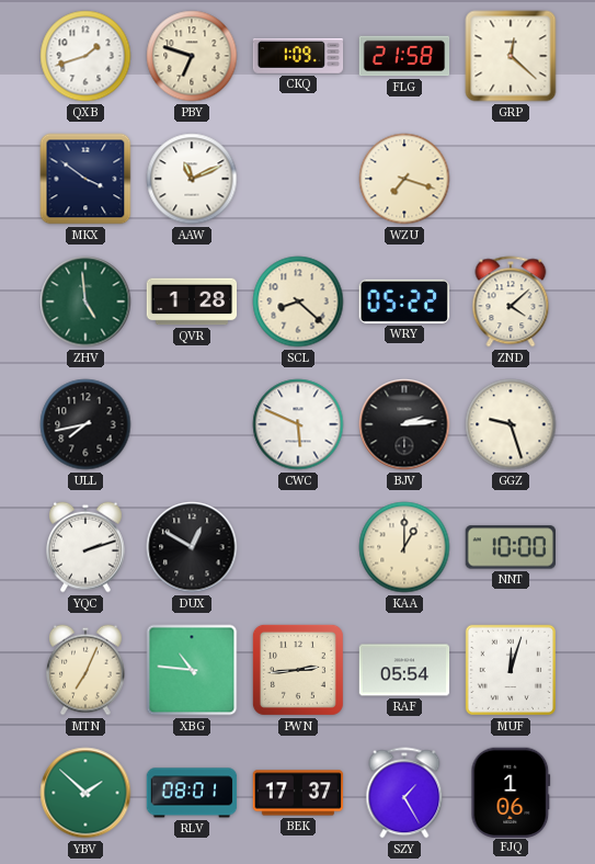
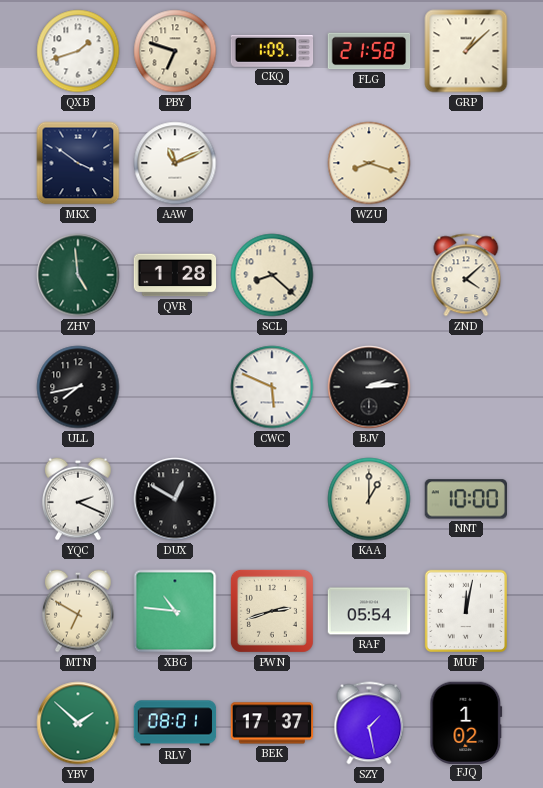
GRP: 12:22 -> 1:08
WZU: 7:18 -> 8:18
WRY: 05:22 -> none
GGZ: 9:27 -> none
YQC: 2:12 -> 2:19
MTN: 7:04 -> 6:50
PWN: 2:44 -> 2:42
MUF: 12:03 -> 12:02
SZY: 1:25 -> 1:28
FJQ: 1:06 -> 1:02
